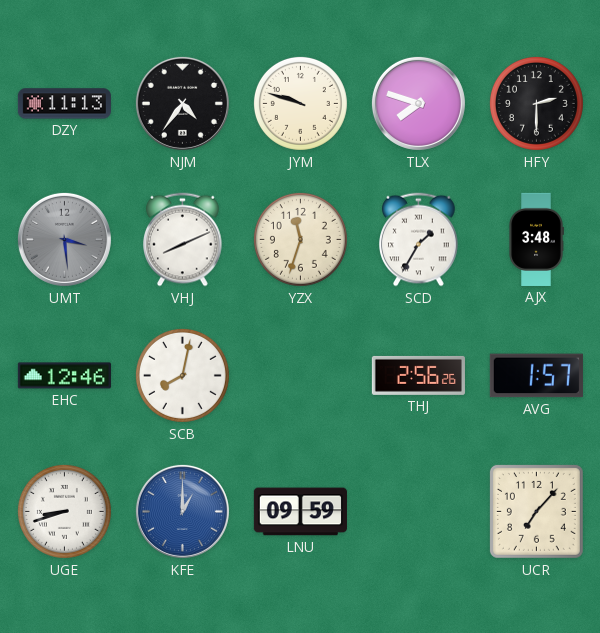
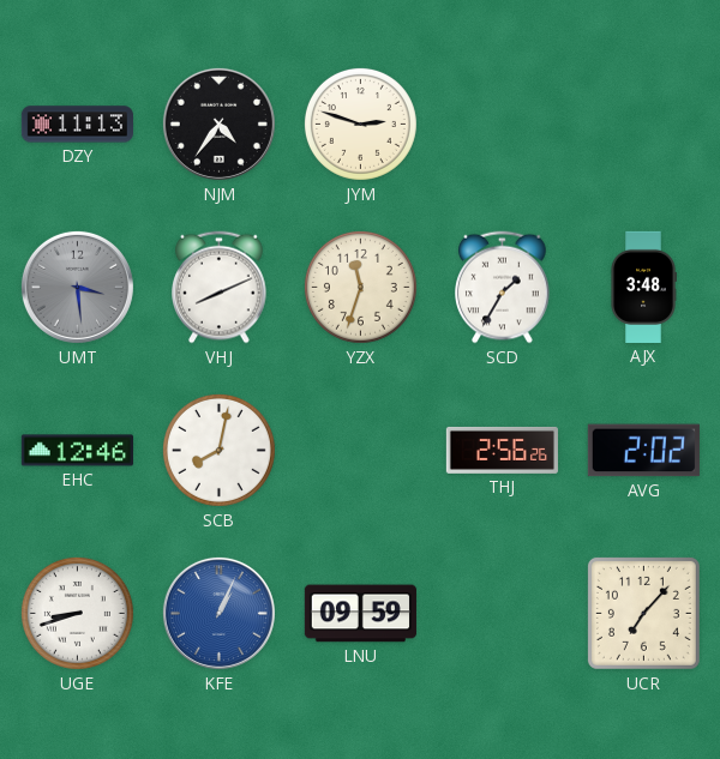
JYM: 9:48 -> 2:48
TLX: 7:48 -> none
HFY: 2:30 -> none
AVG: 1:57 -> 2:02
KFE: 1:00 -> 1:04
